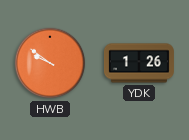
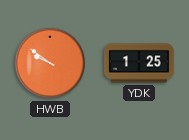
YDK: 1:26 -> 1:25
